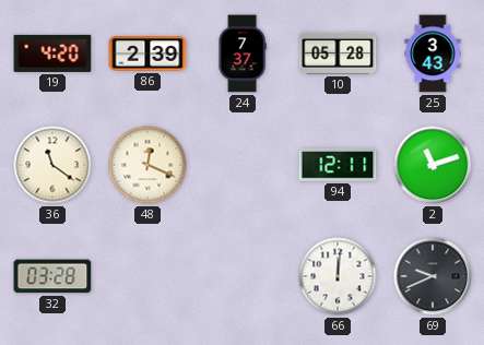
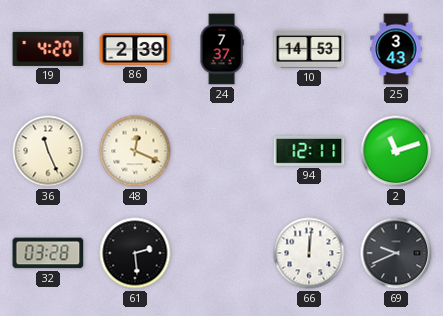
10: 05:28 -> 14:53
36: 11:21 -> 11:26
61: none -> 2:29
